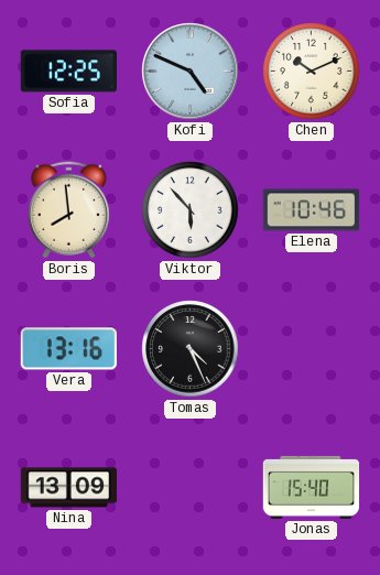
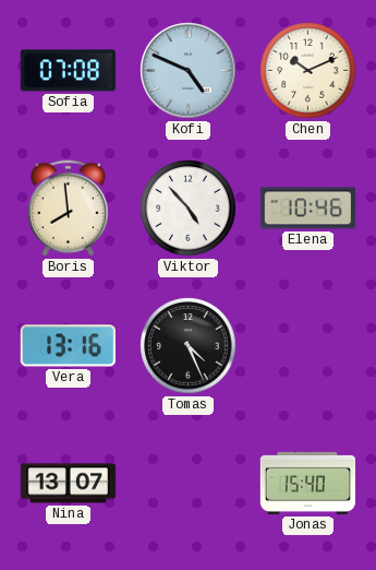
Sofia: 12:25 -> 07:08
Viktor: 5:53 -> 4:53
Nina: 13:09 -> 13:07
